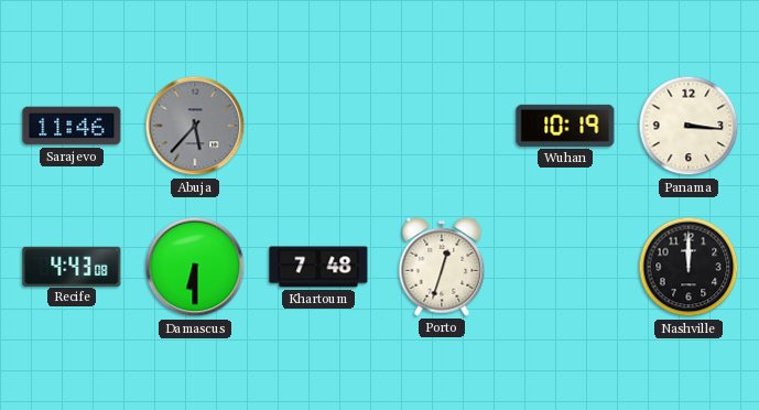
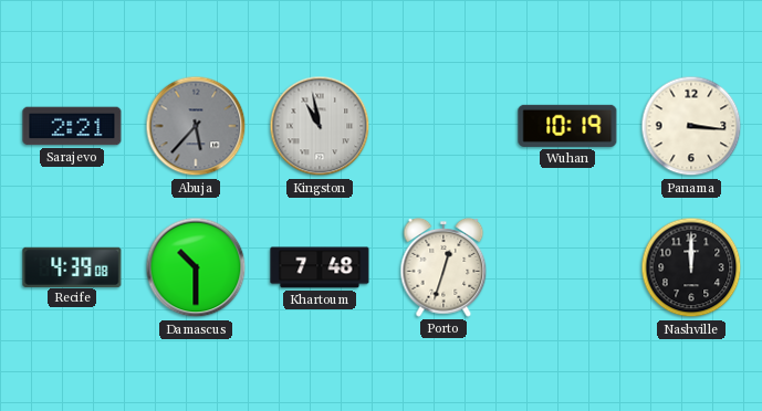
Sarajevo: 11:46 -> 2:21
Kingston: none -> 10:58
Recife: 4:43 -> 4:39
Damascus: 6:30 -> 10:30
